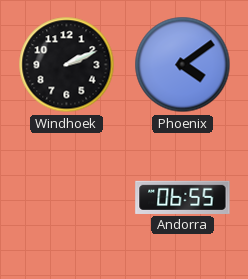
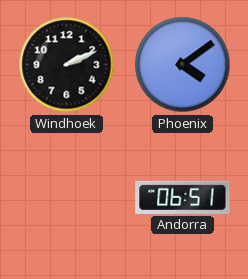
Andorra: 06:55 -> 06:51
